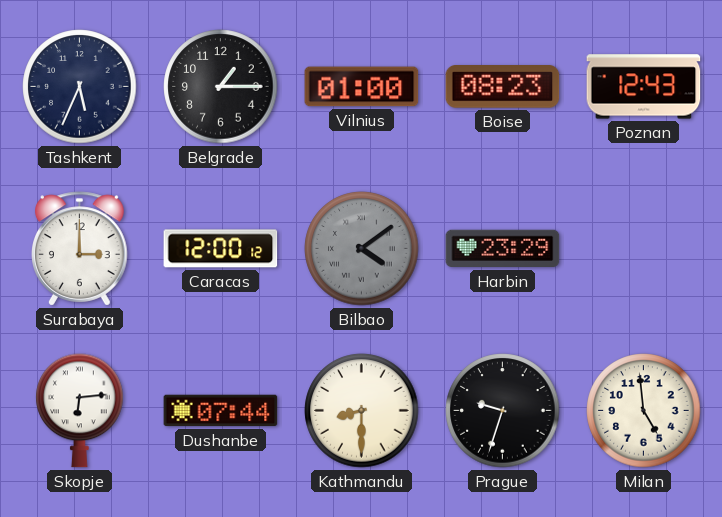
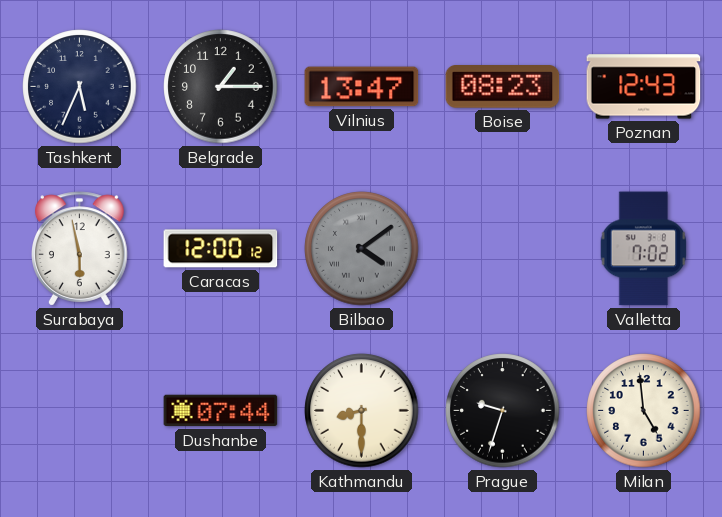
Vilnius: 01:00 -> 13:47
Surabaya: 3:00 -> 5:58
Harbin: 23:29 -> none
Valletta: none -> 7:02
Skopje: 6:14 -> none
